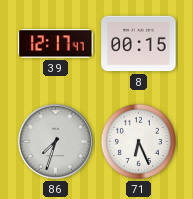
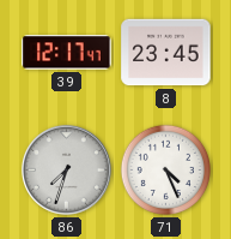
8: 00:15 -> 23:45
71: 6:26 -> 4:26
